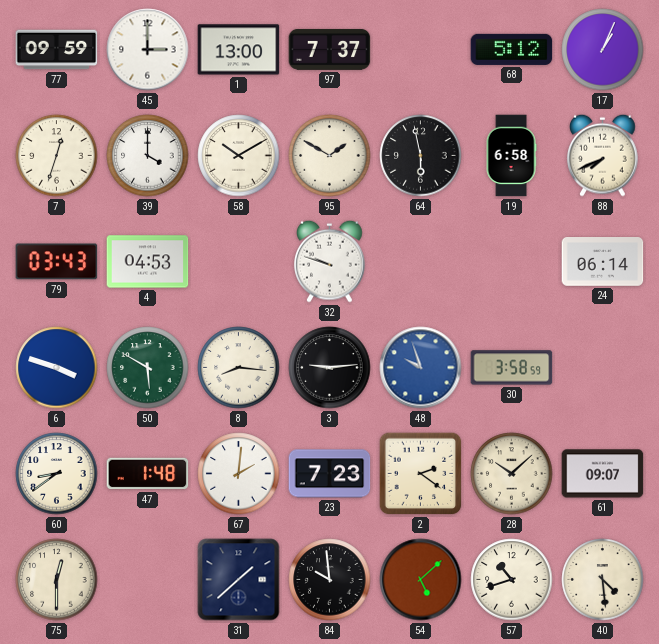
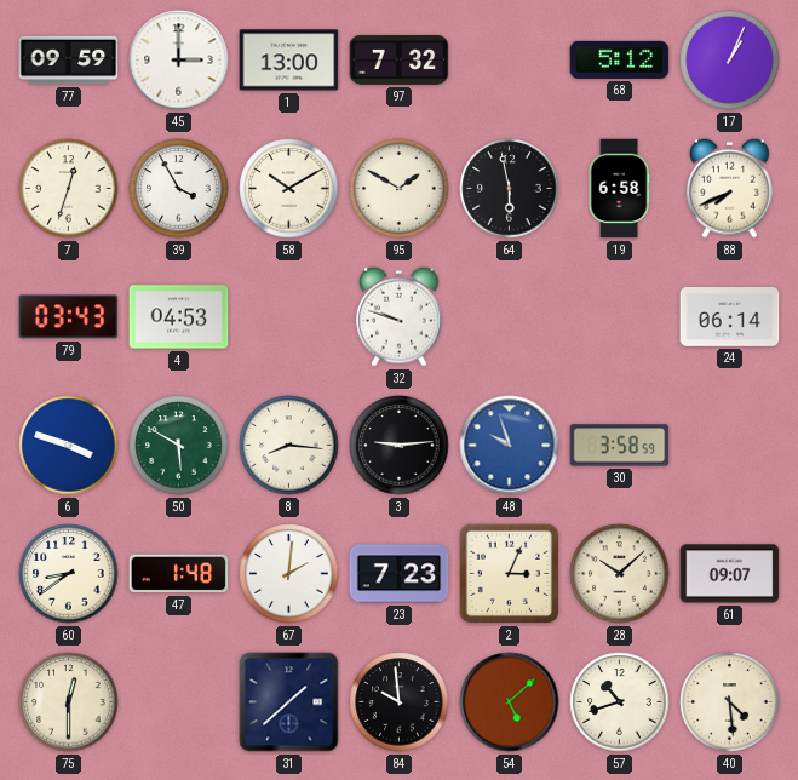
97: 7:37 -> 7:32
39: 4:00 -> 3:55
2: 2:21 -> 3:04
